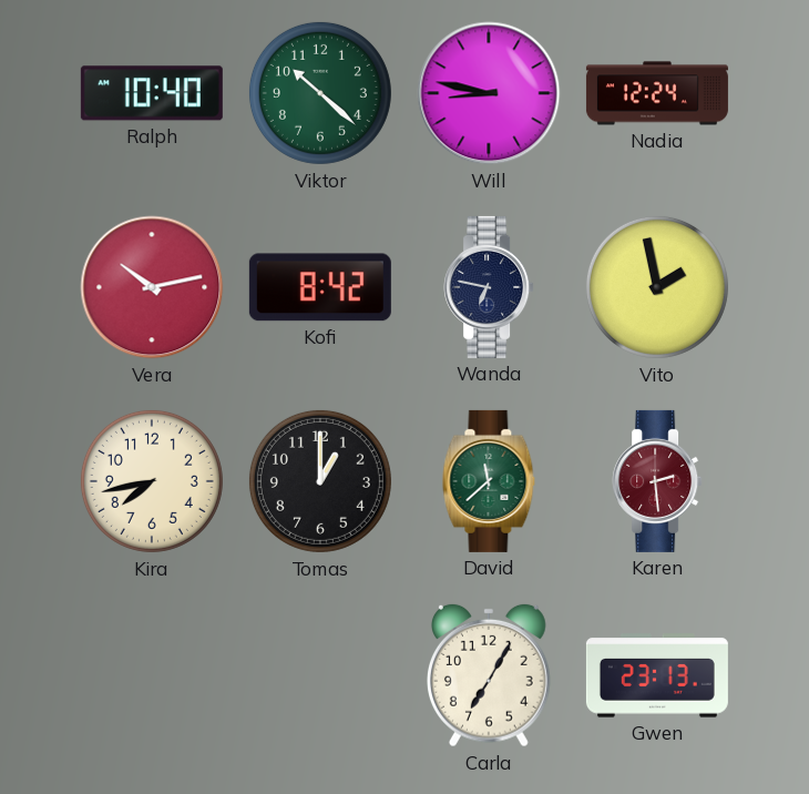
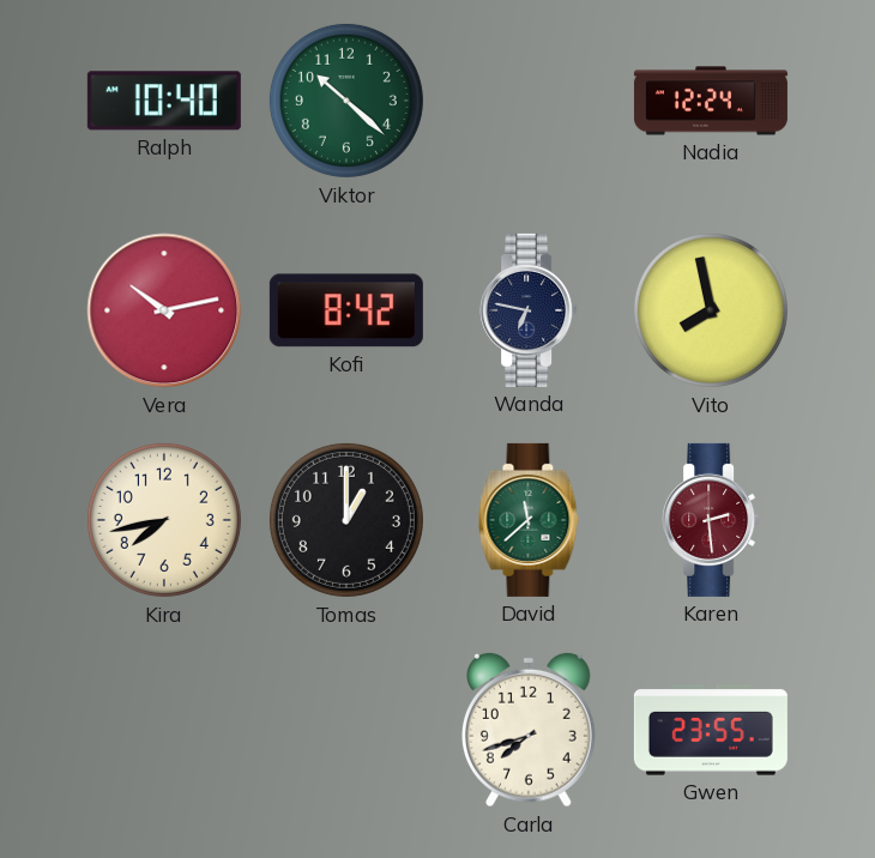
Will: 8:47 -> none
Vito: 1:58 -> 7:58
Carla: 7:05 -> 7:42
Gwen: 23:13 -> 23:55
